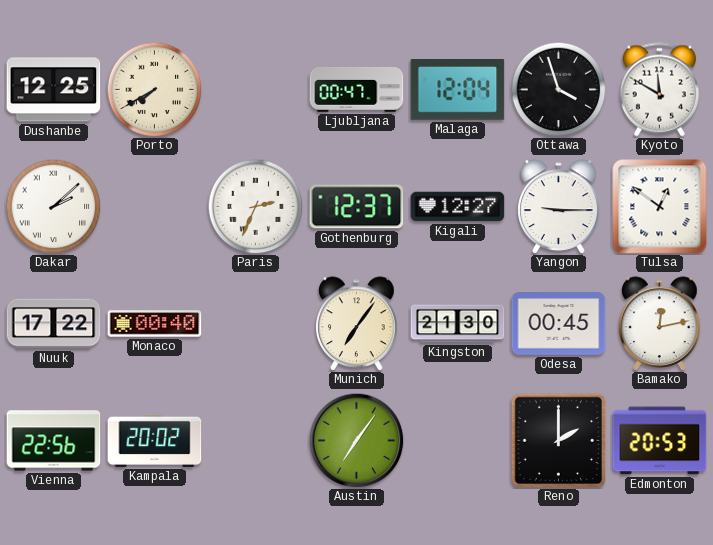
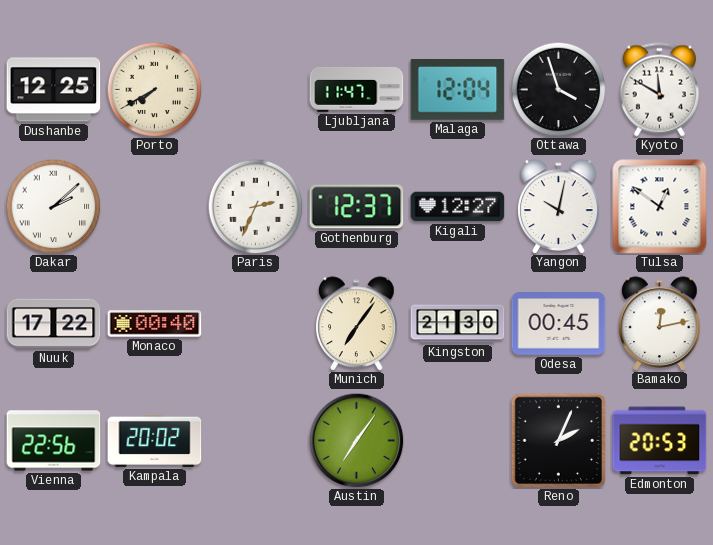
Ljubljana: 00:47 -> 11:47
Yangon: 9:15 -> 10:02
Reno: 2:00 -> 2:04
